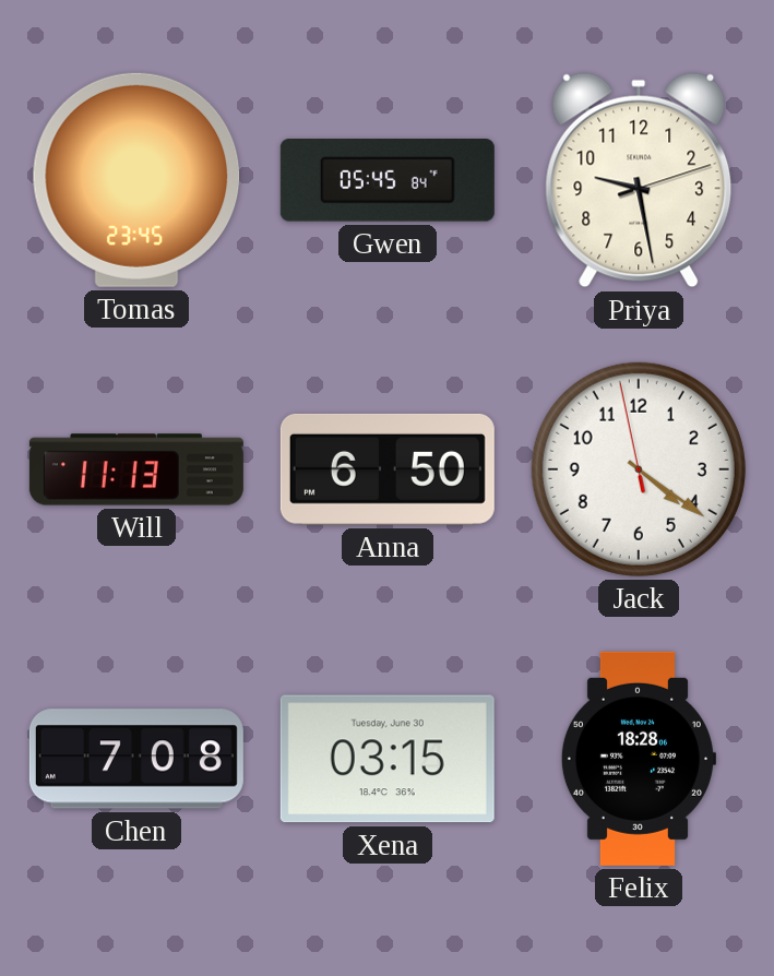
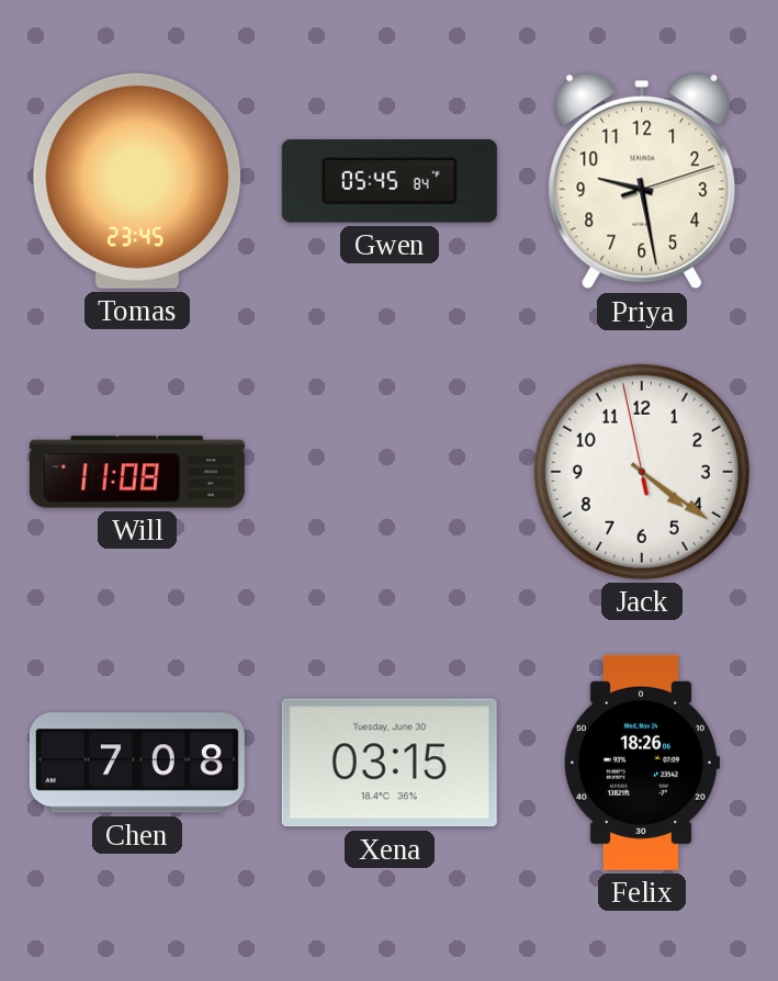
Will: 11:13 -> 11:08
Anna: 6:50 -> none
Felix: 18:28 -> 18:26
